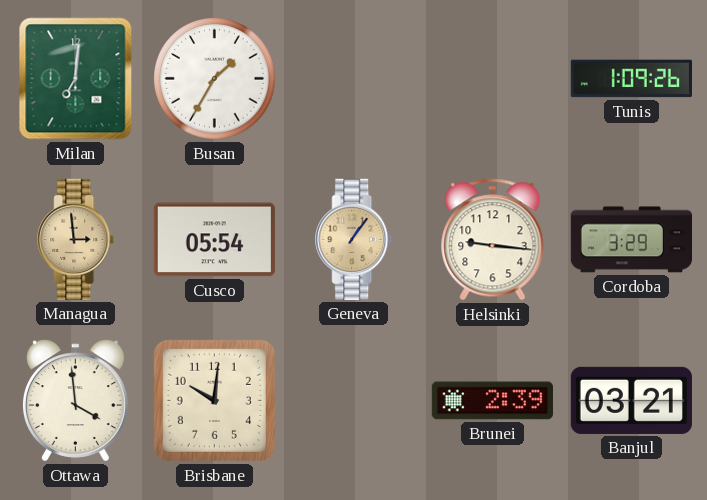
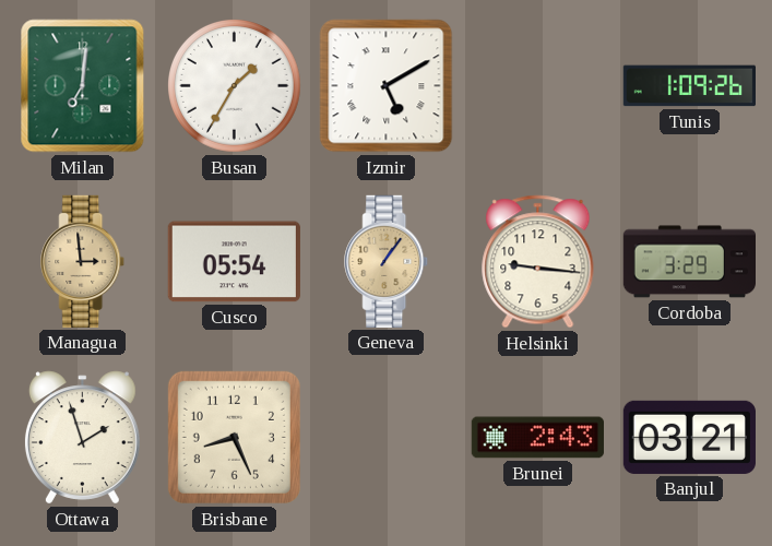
Izmir: none -> 5:10
Ottawa: 3:59 -> 1:57
Brisbane: 10:01 -> 8:26
Brunei: 2:39 -> 2:43
